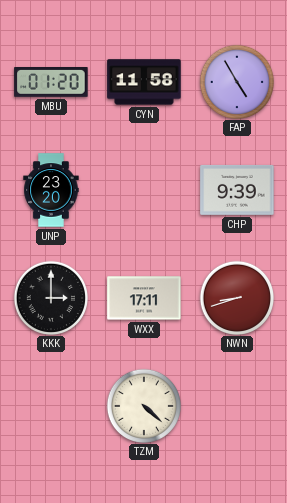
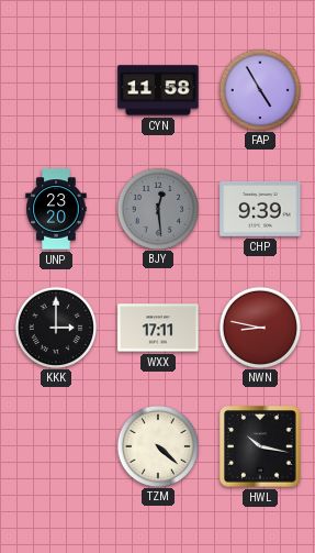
MBU: 01:20 -> none
BJY: none -> 12:29
NWN: 8:42 -> 8:47
HWL: none -> 10:17
